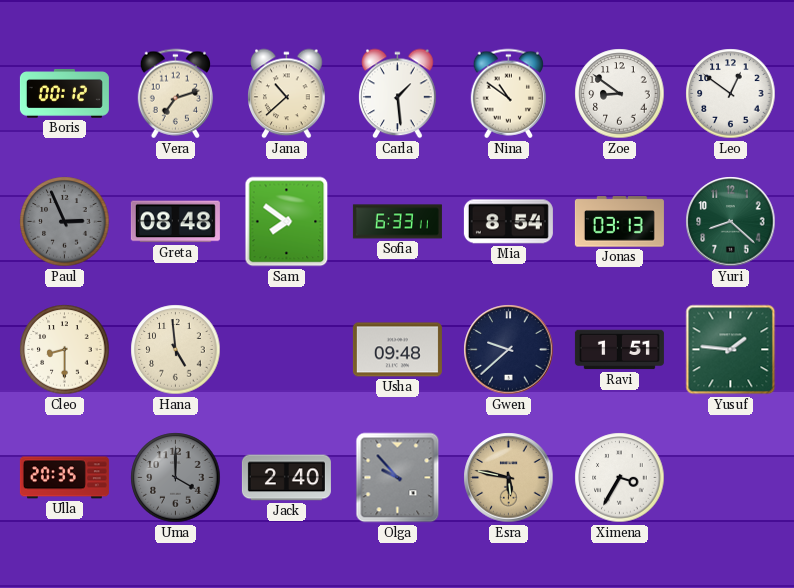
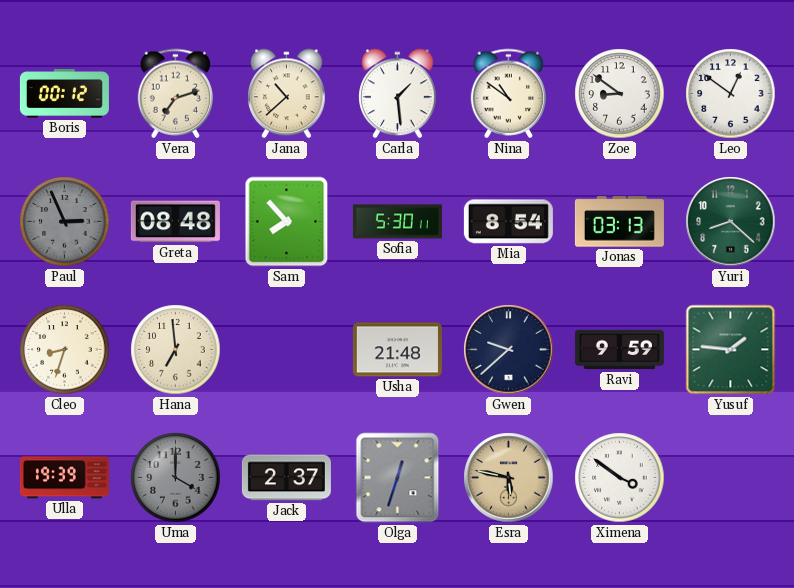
Sam: 7:51 -> 7:53
Sofia: 6:33 -> 5:30
Cleo: 8:30 -> 8:33
Hana: 4:59 -> 6:59
Usha: 09:48 -> 21:48
Ravi: 1:51 -> 9:59
Ulla: 20:35 -> 19:39
Jack: 2:40 -> 2:37
Olga: 9:53 -> 12:33
Ximena: 3:35 -> 3:51
